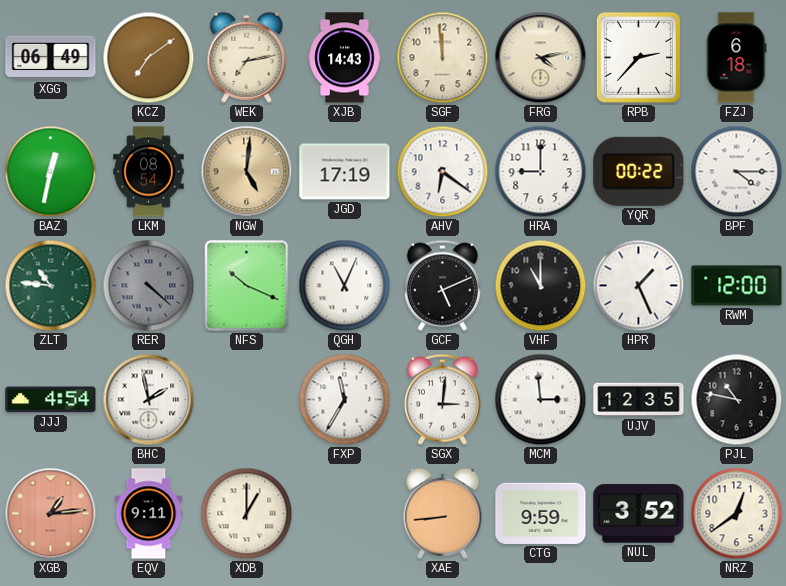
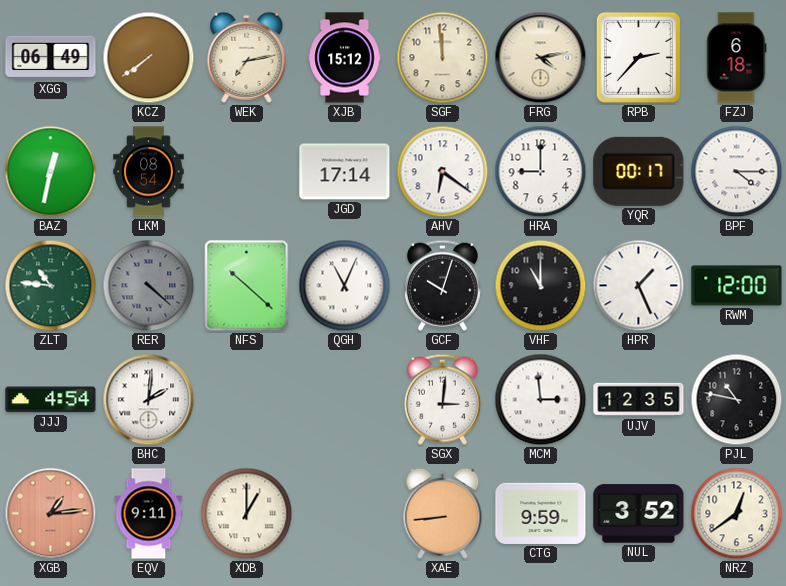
KCZ: 7:09 -> 7:39
XJB: 14:43 -> 15:12
NGW: 5:01 -> none
JGD: 17:19 -> 17:14
YQR: 00:22 -> 00:17
NFS: 10:19 -> 10:22
GCF: 5:11 -> 10:03
BHC: 1:58 -> 2:01
FXP: 11:35 -> none
